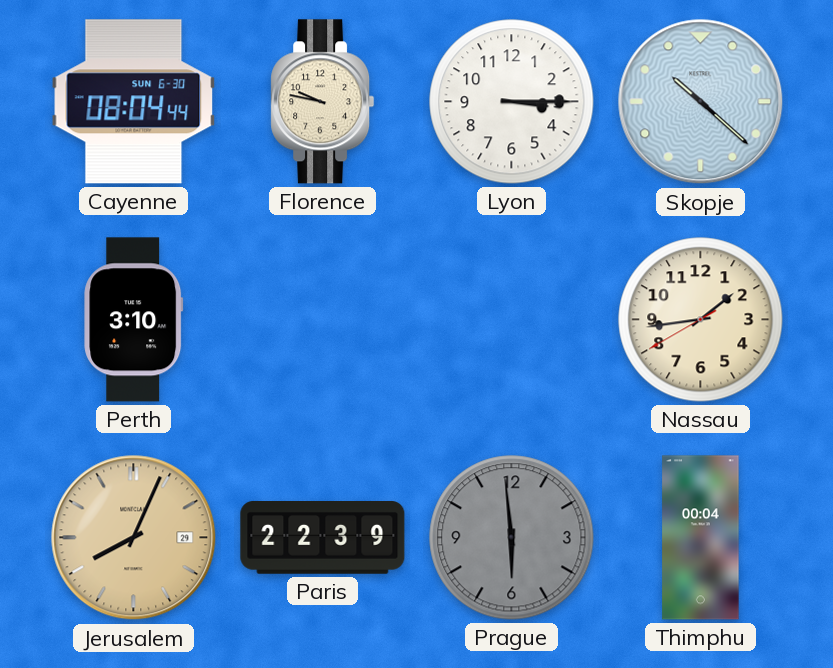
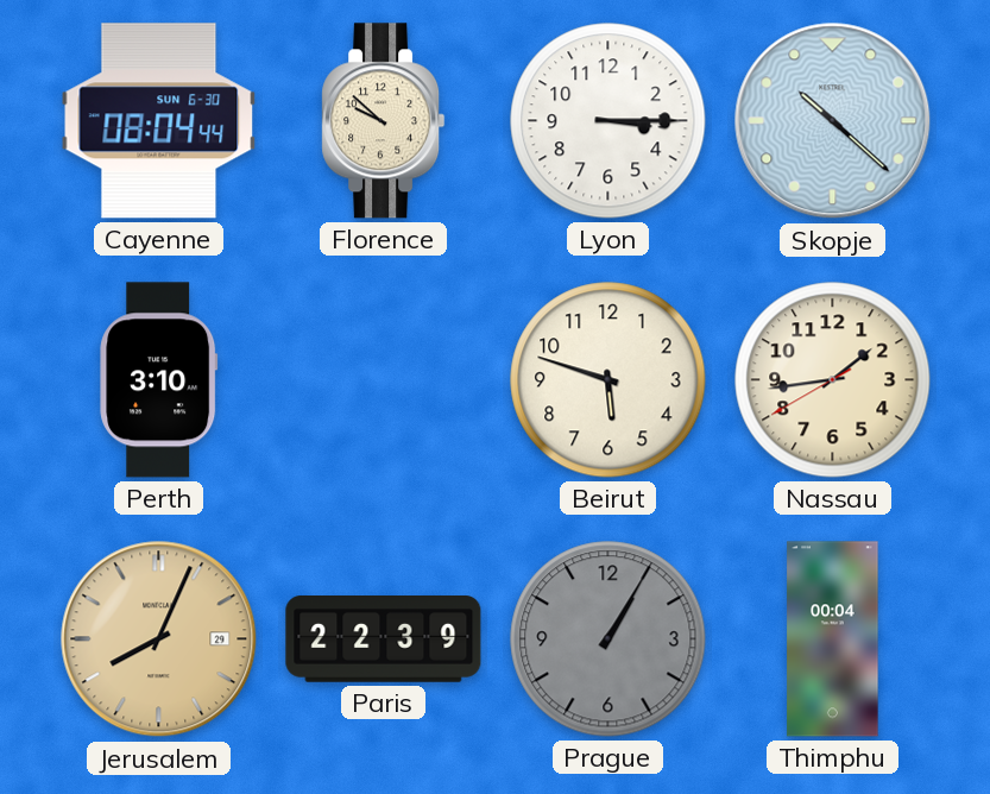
Florence: 9:47 -> 9:52
Beirut: none -> 5:48
Prague: 5:59 -> 1:05
